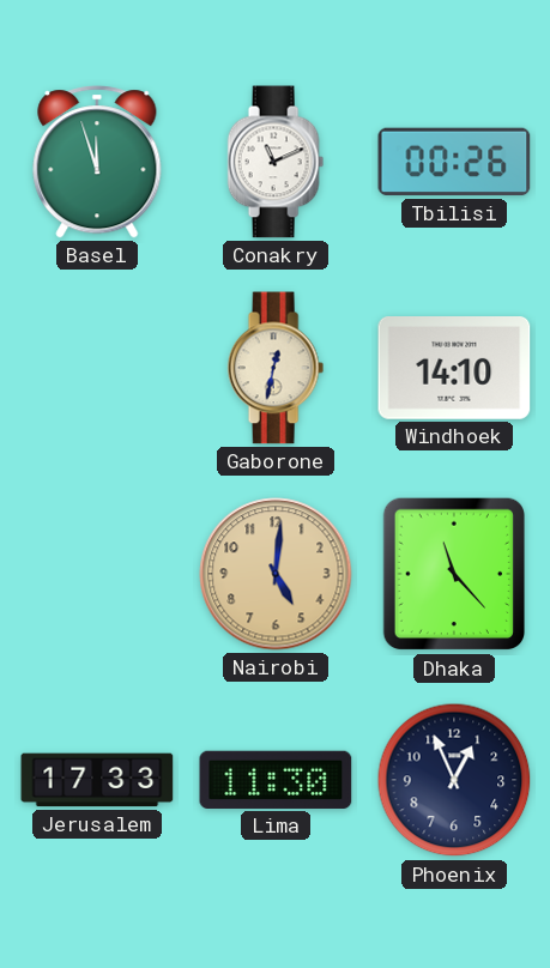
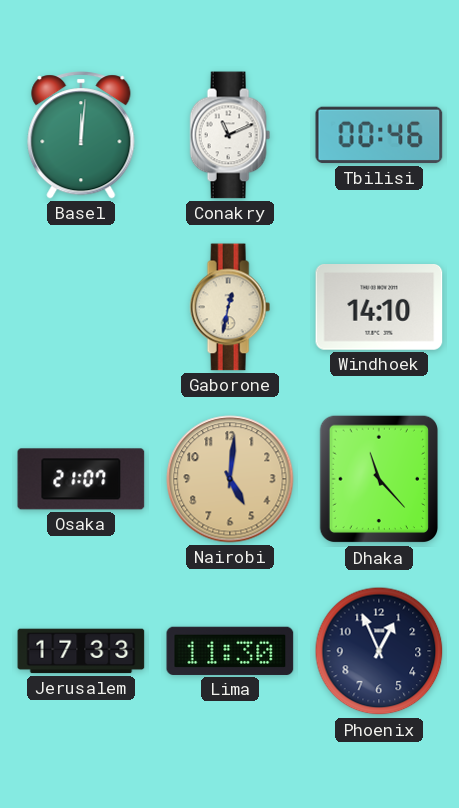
Basel: 11:57 -> 12:01
Tbilisi: 00:26 -> 00:46
Osaka: none -> 21:07
